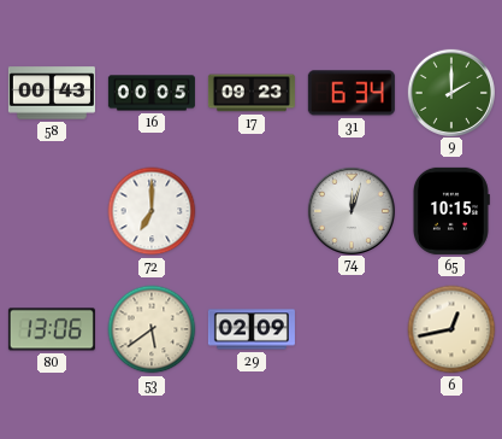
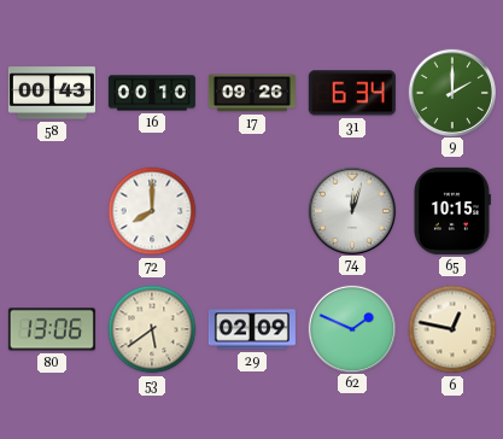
16: 00:05 -> 00:10
17: 09:23 -> 09:26
72: 7:00 -> 8:00
62: none -> 1:49
6: 12:43 -> 12:47
